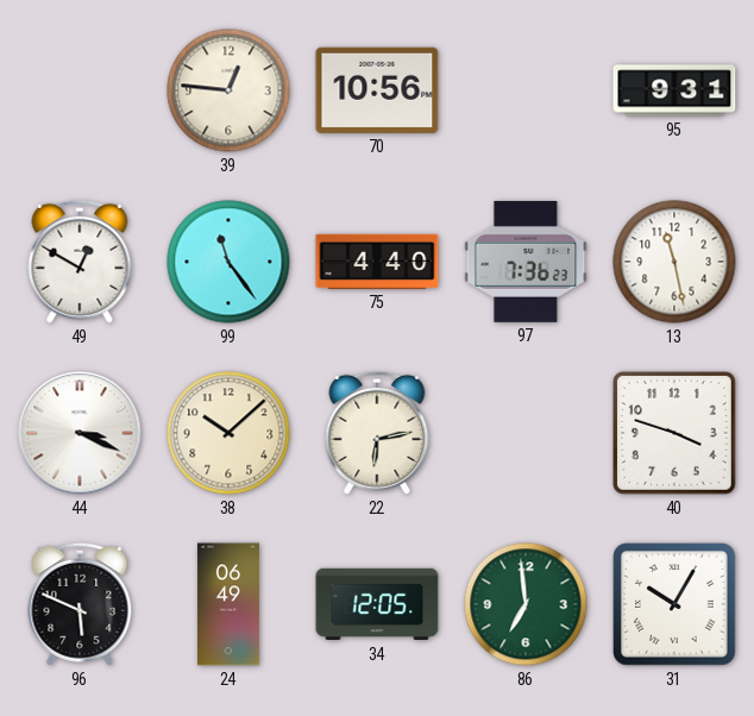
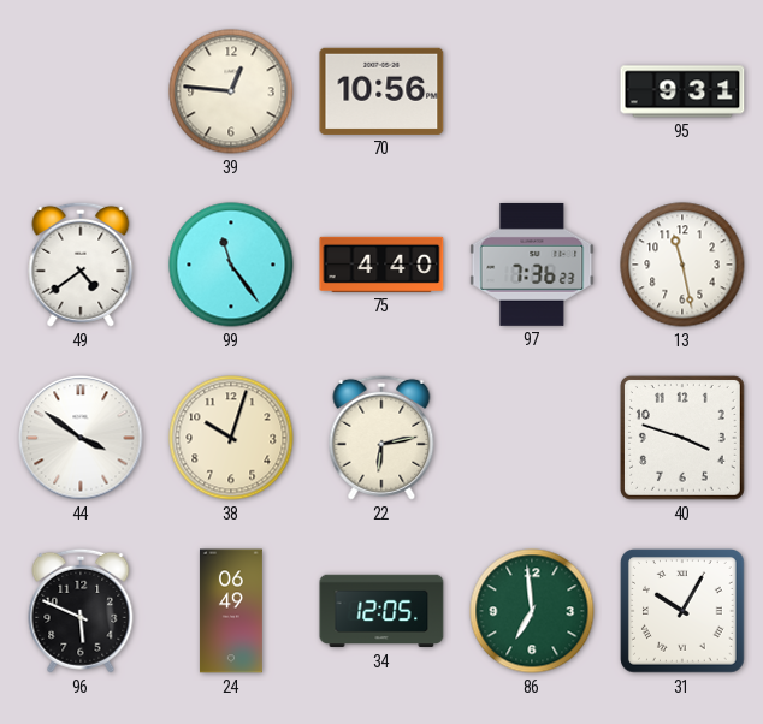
49: 12:50 -> 4:39
44: 3:19 -> 3:51
38: 10:08 -> 10:03
